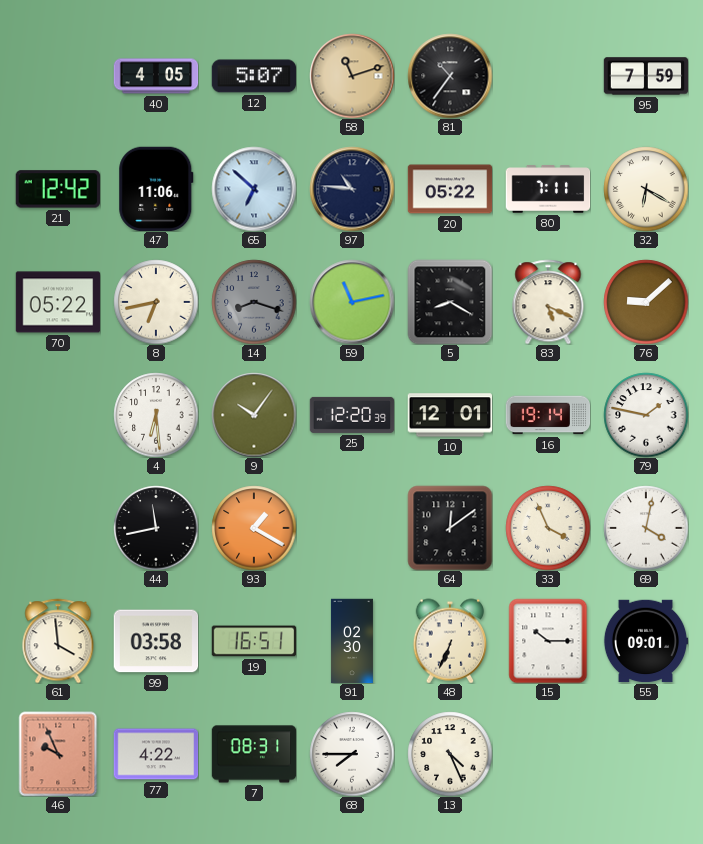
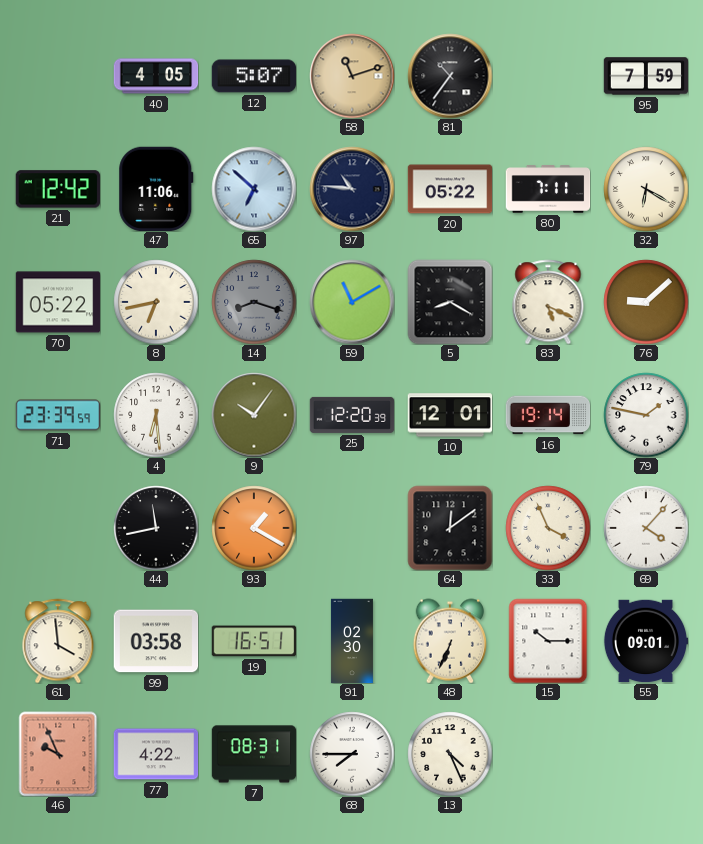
59: 11:13 -> 11:10
71: none -> 23:39
69: 4:02 -> 4:07
